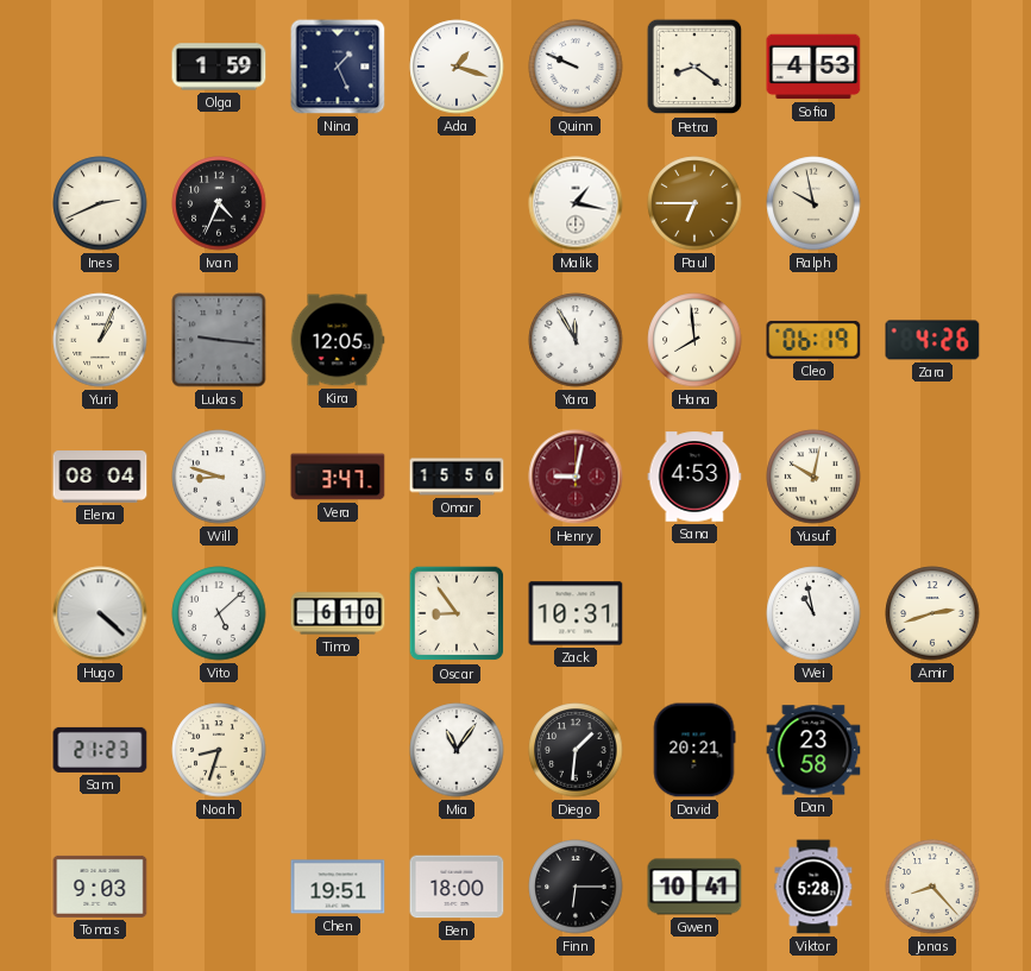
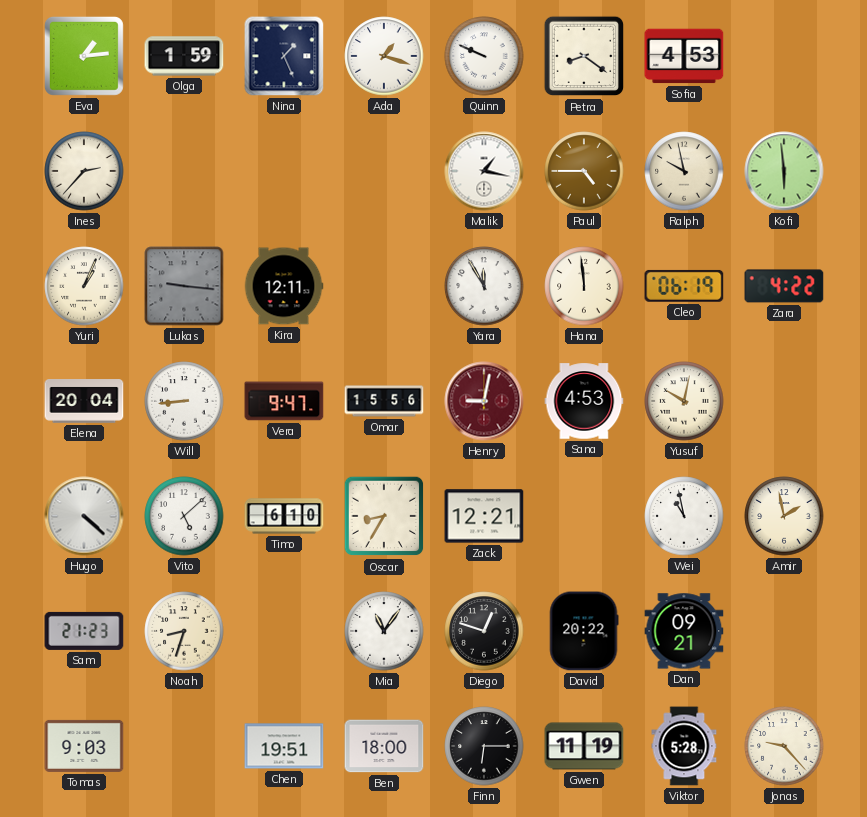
Eva: none -> 1:14
Ines: 2:41 -> 2:37
Ivan: 4:34 -> none
Paul: 6:45 -> 4:45
Kofi: none -> 5:59
Kira: 12:05 -> 12:11
Hana: 7:59 -> 11:59
Zara: 4:26 -> 4:22
Elena: 08:04 -> 20:04
Will: 8:48 -> 8:44
Vera: 3:47 -> 9:47
Oscar: 8:54 -> 8:35
Zack: 10:31 -> 12:21
Amir: 2:42 -> 1:58
Diego: 1:31 -> 12:48
David: 20:21 -> 20:22
Dan: 23:58 -> 09:21
Gwen: 10:41 -> 11:19
Jonas: 8:23 -> 9:23
